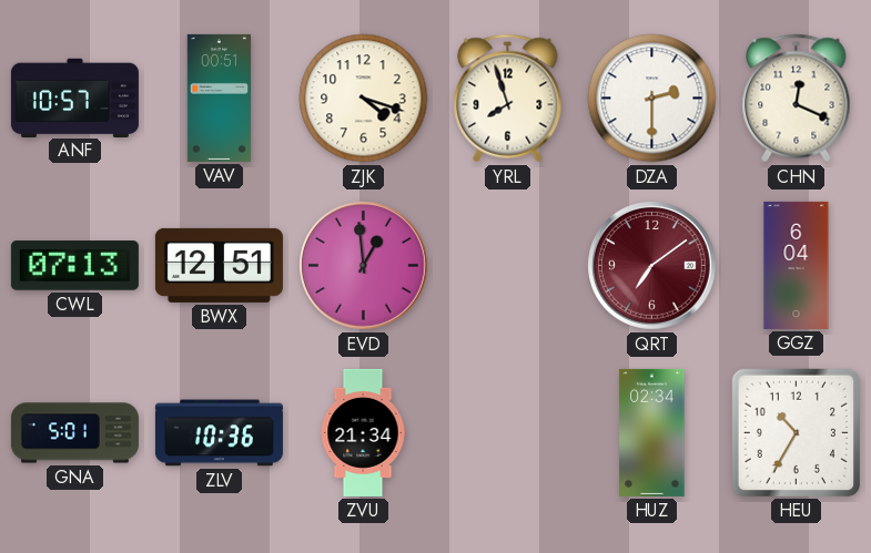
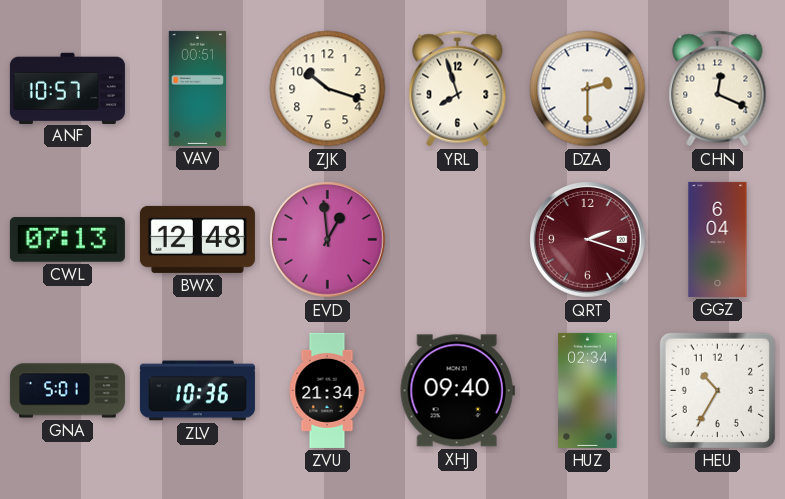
ZJK: 4:18 -> 10:18
BWX: 12:51 -> 12:48
QRT: 7:09 -> 2:18
XHJ: none -> 09:40
